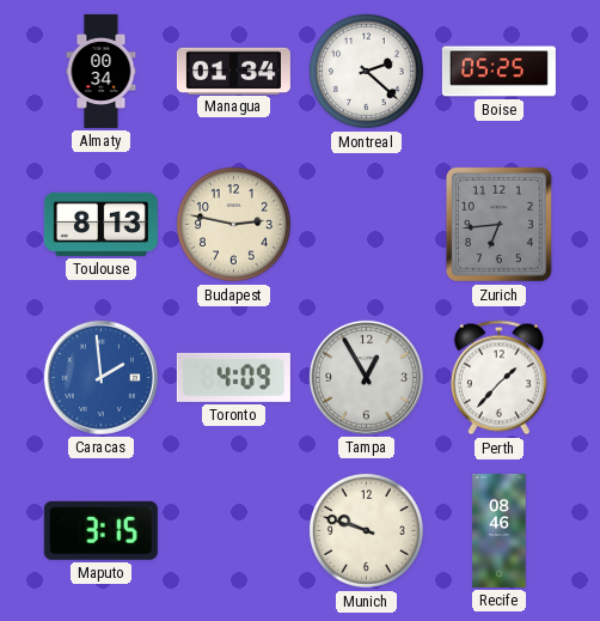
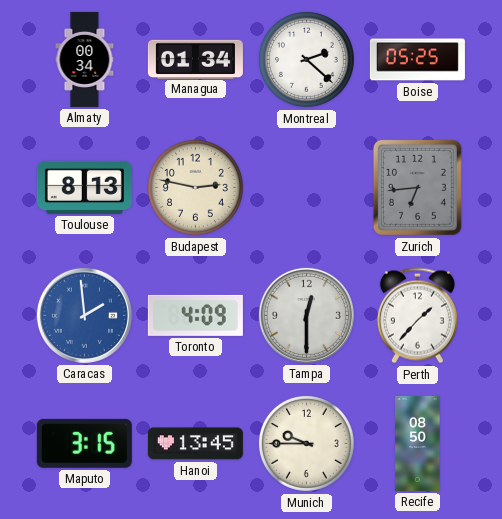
Tampa: 12:55 -> 12:30
Hanoi: none -> 13:45
Munich: 9:48 -> 9:45
Recife: 08:46 -> 08:50
